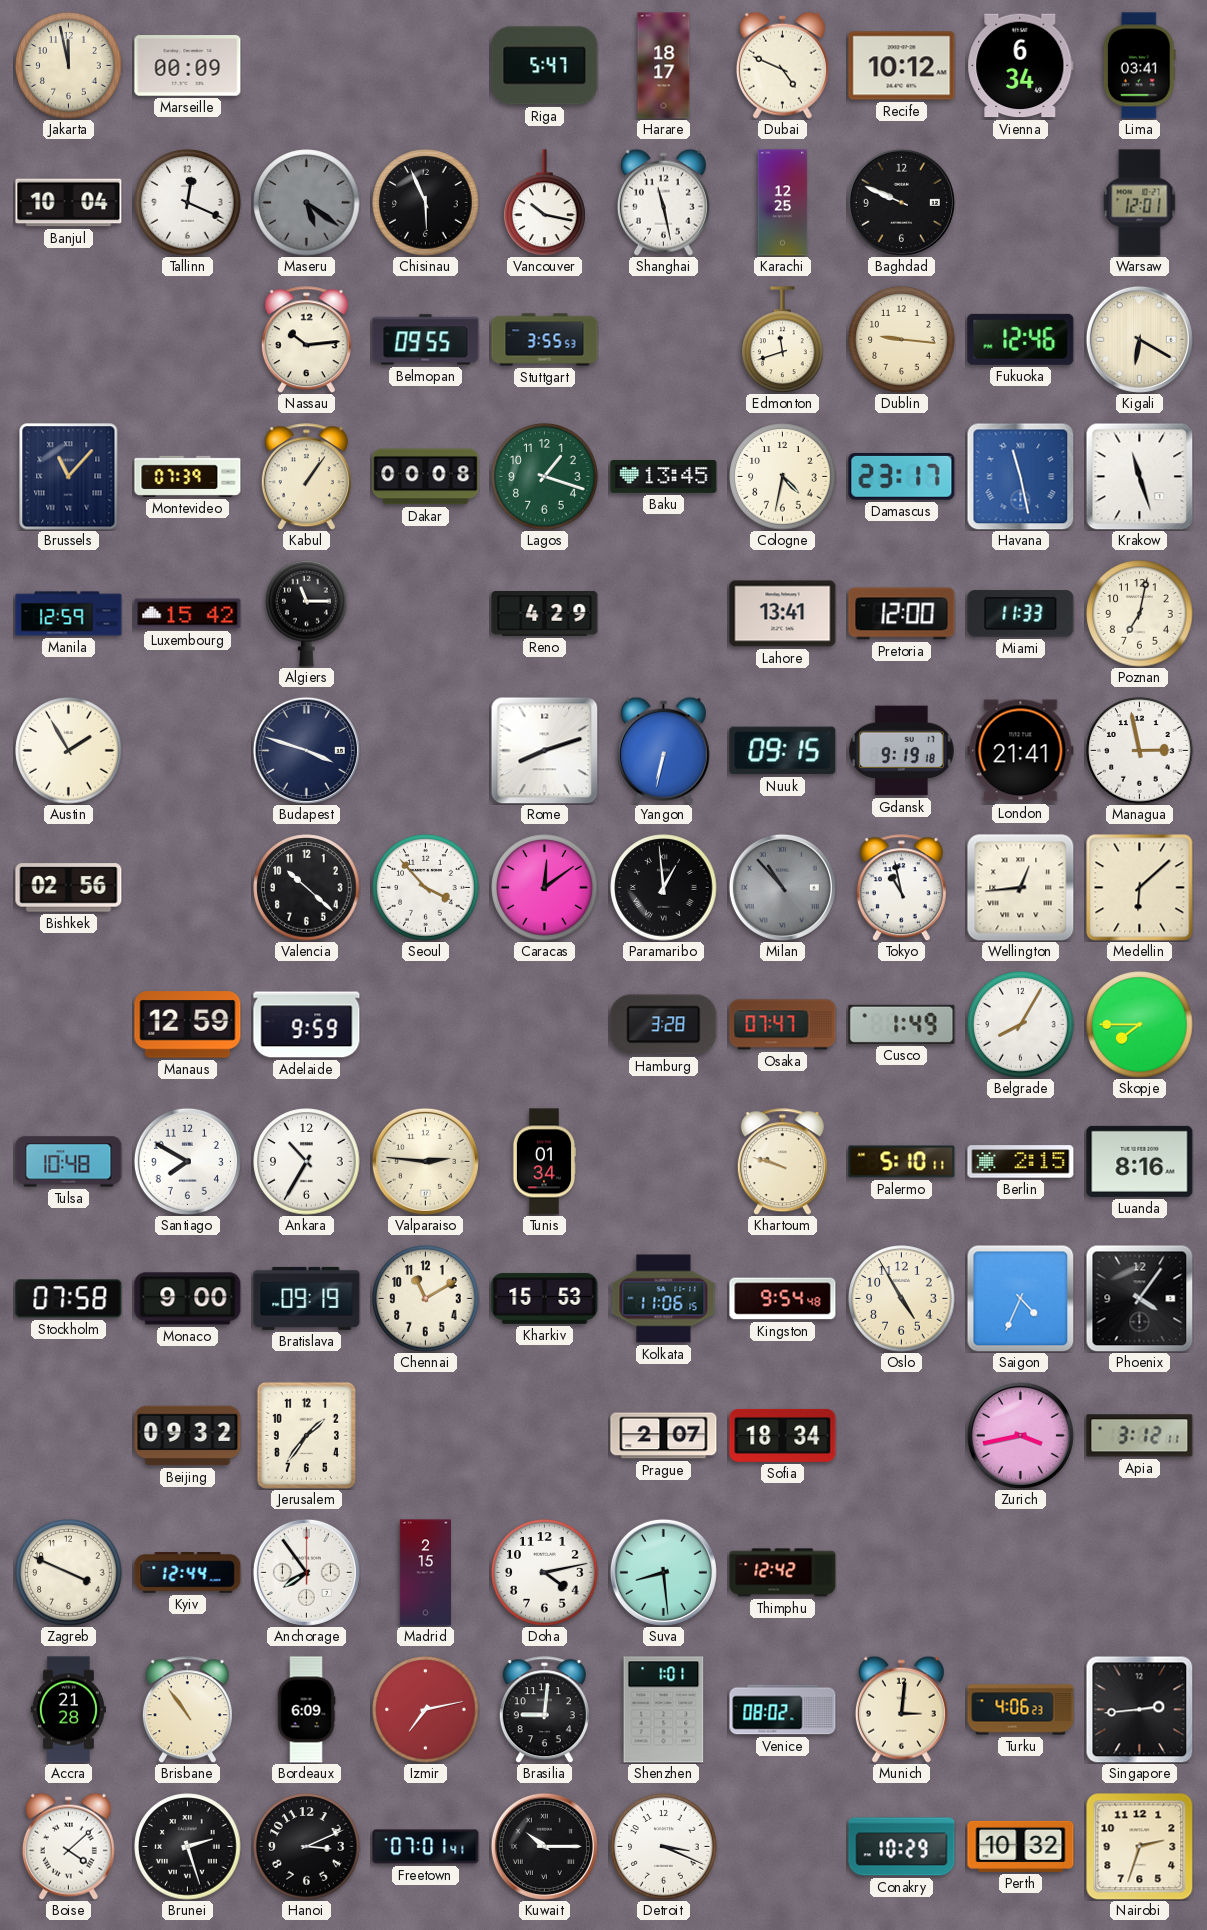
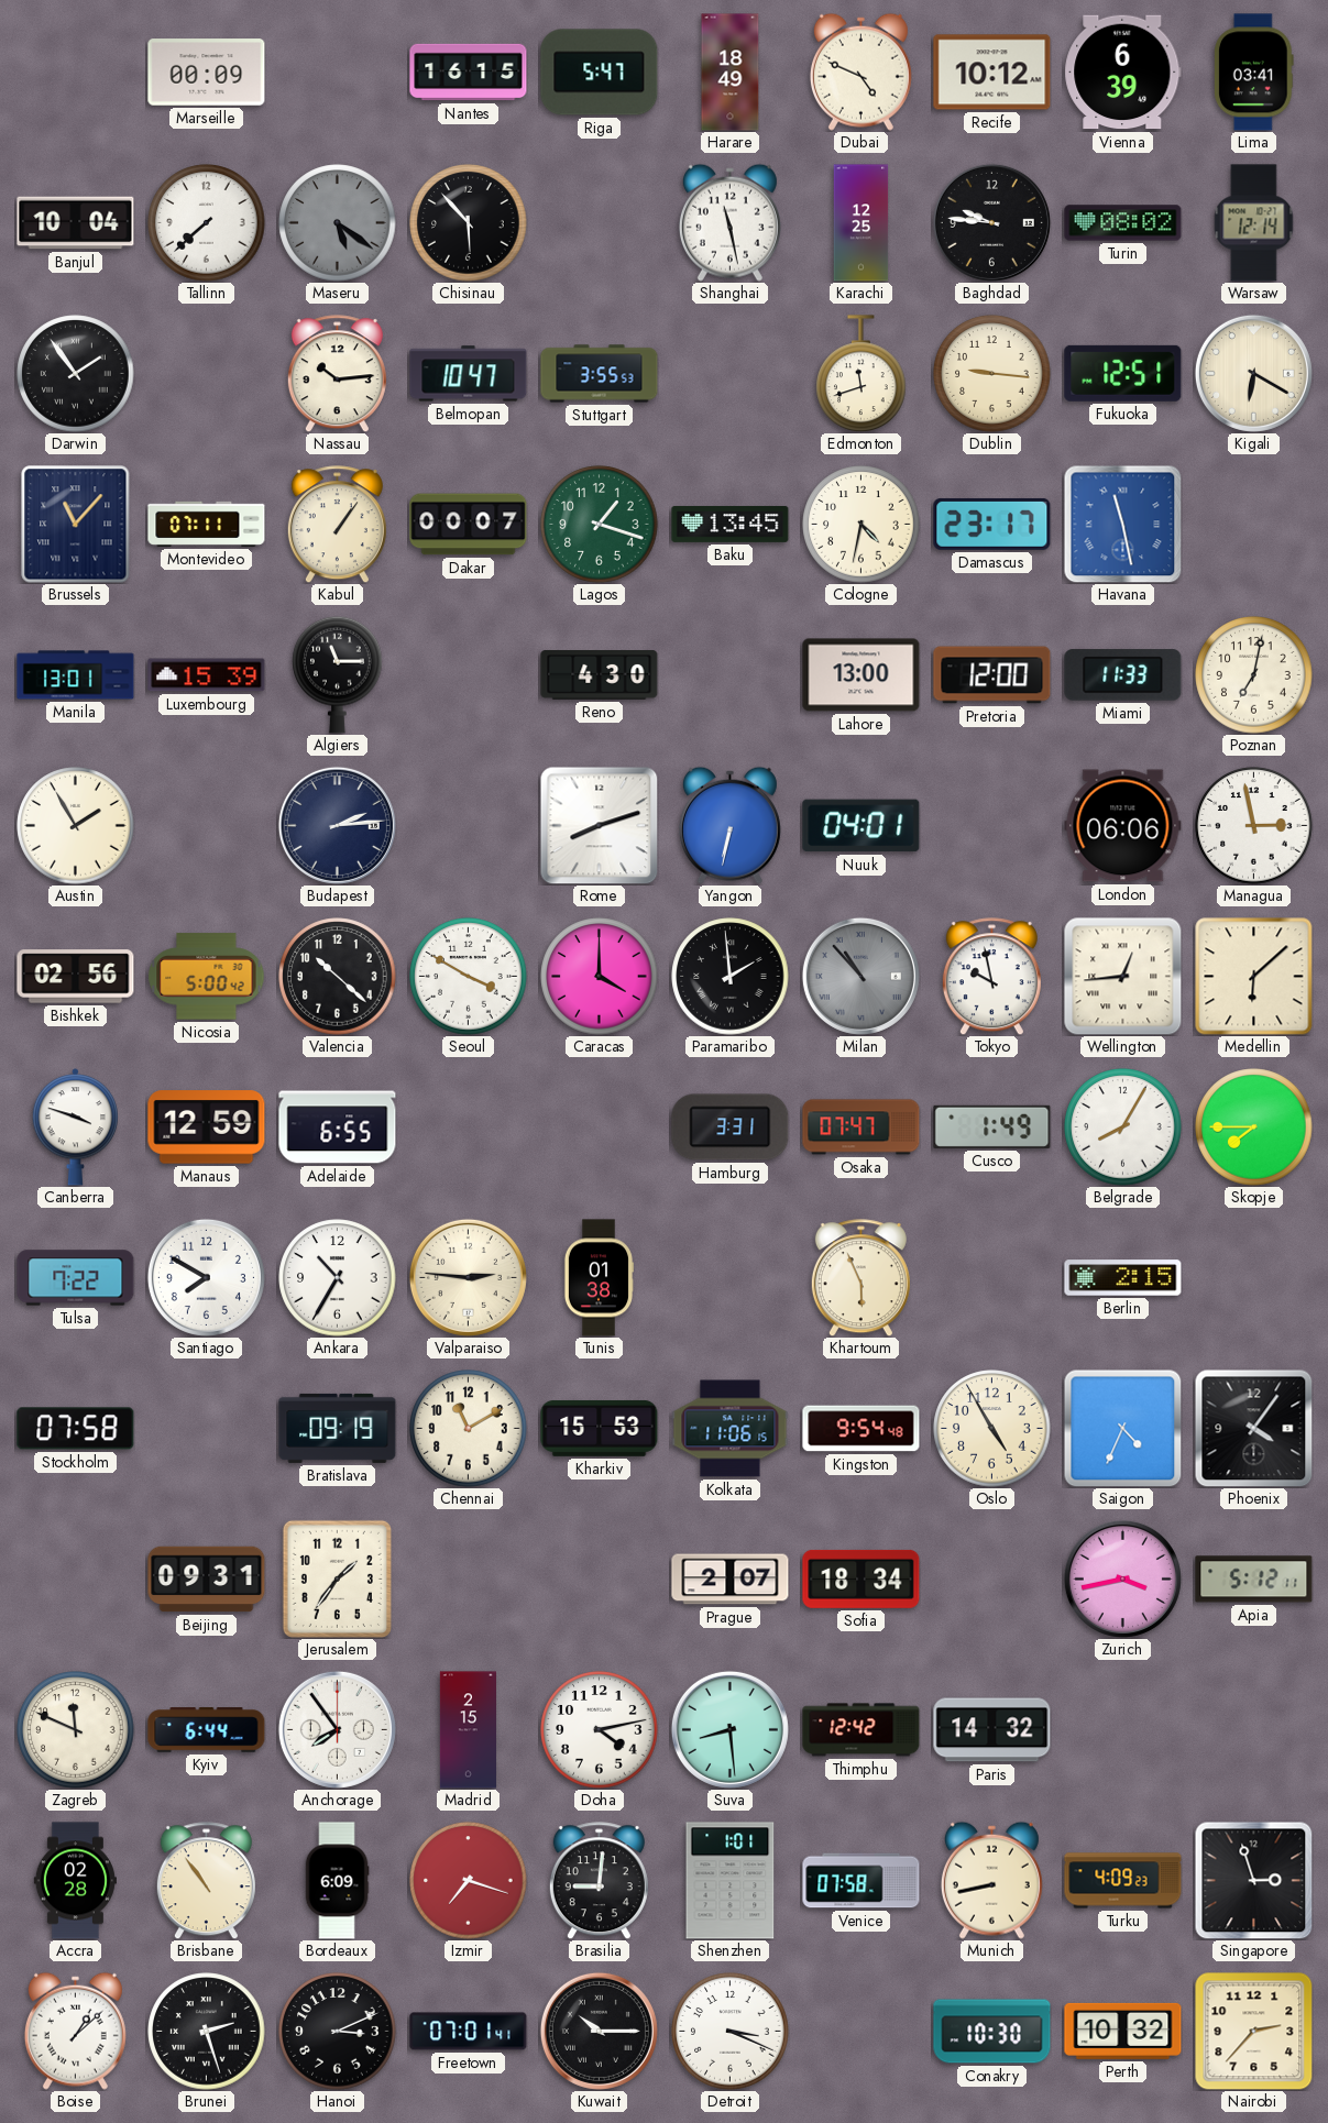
Jakarta: 11:58 -> none
Nantes: none -> 16:15
Harare: 18:17 -> 18:49
Vienna: 6:34 -> 6:39
Tallinn: 12:19 -> 7:38
Chisinau: 5:56 -> 5:53
Vancouver: 10:17 -> none
Baghdad: 9:49 -> 9:46
Turin: none -> 08:02
Warsaw: 12:01 -> 12:14
Darwin: none -> 1:54
Belmopan: 09:55 -> 10:47
Fukuoka: 12:46 -> 12:51
Montevideo: 07:39 -> 07:11
Dakar: 00:08 -> 00:07
Krakow: 11:27 -> none
Manila: 12:59 -> 13:01
Luxembourg: 15:42 -> 15:39
Reno: 4:29 -> 4:30
Lahore: 13:41 -> 13:00
Budapest: 3:48 -> 2:14
Nuuk: 09:15 -> 04:01
Gdansk: 9:19 -> none
London: 21:41 -> 06:06
Nicosia: none -> 5:00
Seoul: 3:53 -> 3:50
Caracas: 12:09 -> 4:00
Paramaribo: 12:59 -> 1:59
Tokyo: 10:58 -> 9:58
Canberra: none -> 3:48
Adelaide: 9:59 -> 6:55
Hamburg: 3:28 -> 3:31
Tulsa: 10:48 -> 7:22
Tunis: 01:34 -> 01:38
Khartoum: 9:48 -> 5:56
Palermo: 5:10 -> none
Luanda: 8:16 -> none
Monaco: 9:00 -> none
Beijing: 09:32 -> 09:31
Apia: 3:12 -> 5:12
Zagreb: 3:49 -> 11:49
Kyiv: 12:44 -> 6:44
Paris: none -> 14:32
Accra: 21:28 -> 02:28
Izmir: 7:13 -> 7:18
Venice: 08:02 -> 07:58
Munich: 3:01 -> 8:43
Turku: 4:06 -> 4:09
Singapore: 2:44 -> 2:57
Boise: 4:08 -> 1:08
Conakry: 10:29 -> 10:30
Nairobi: 2:33 -> 2:37
